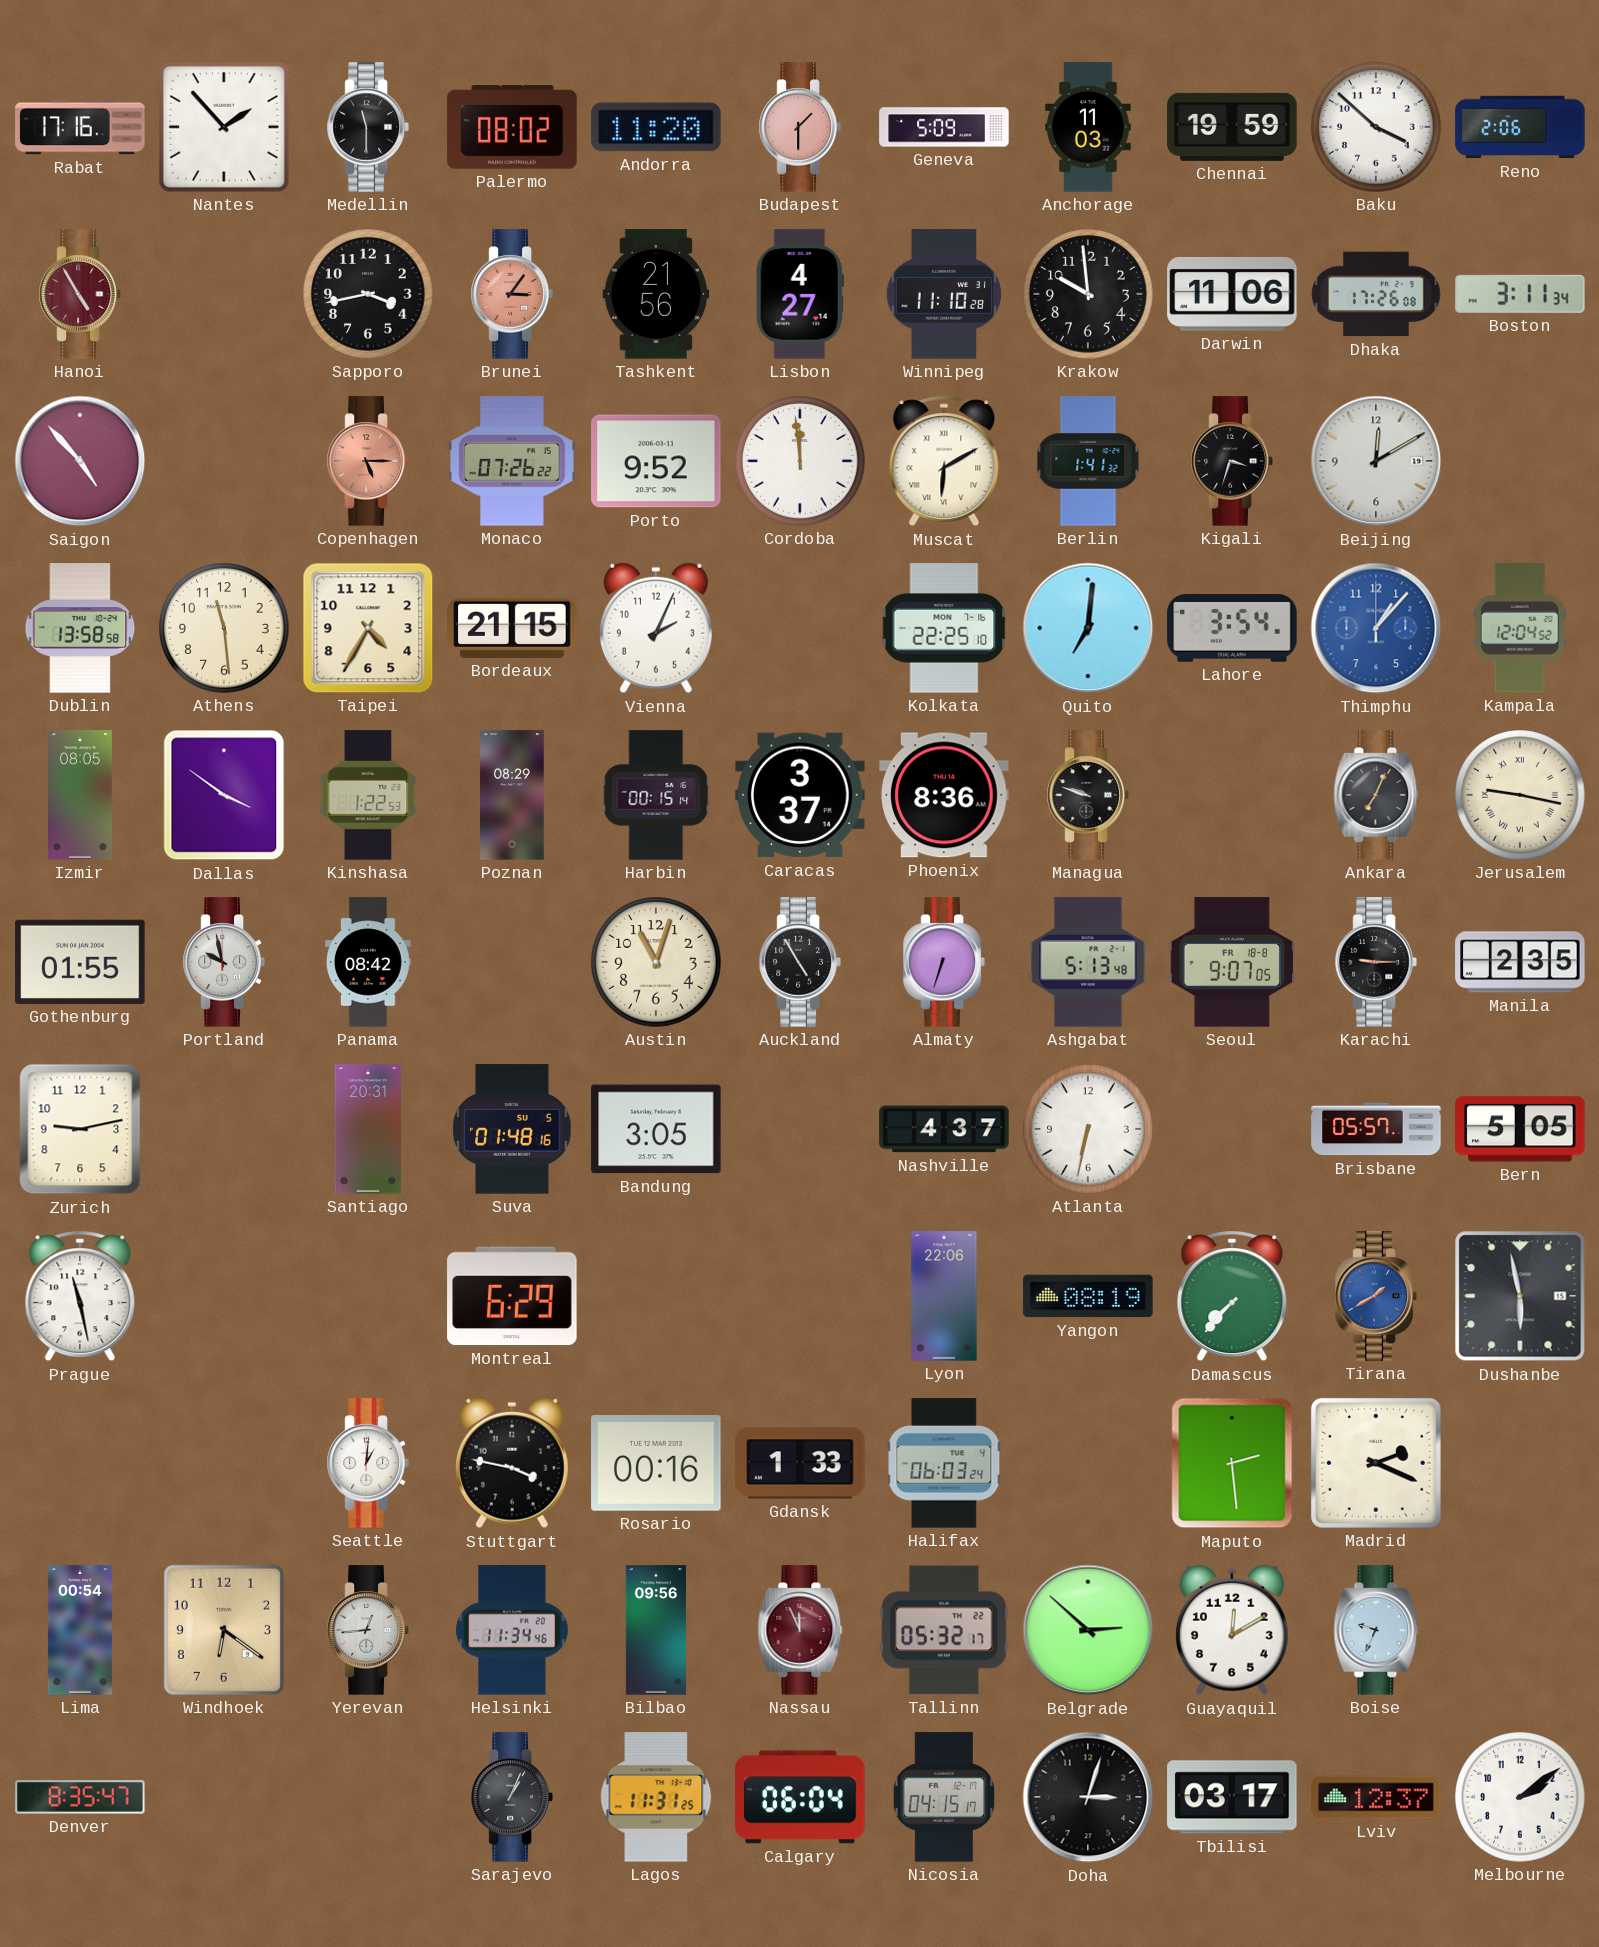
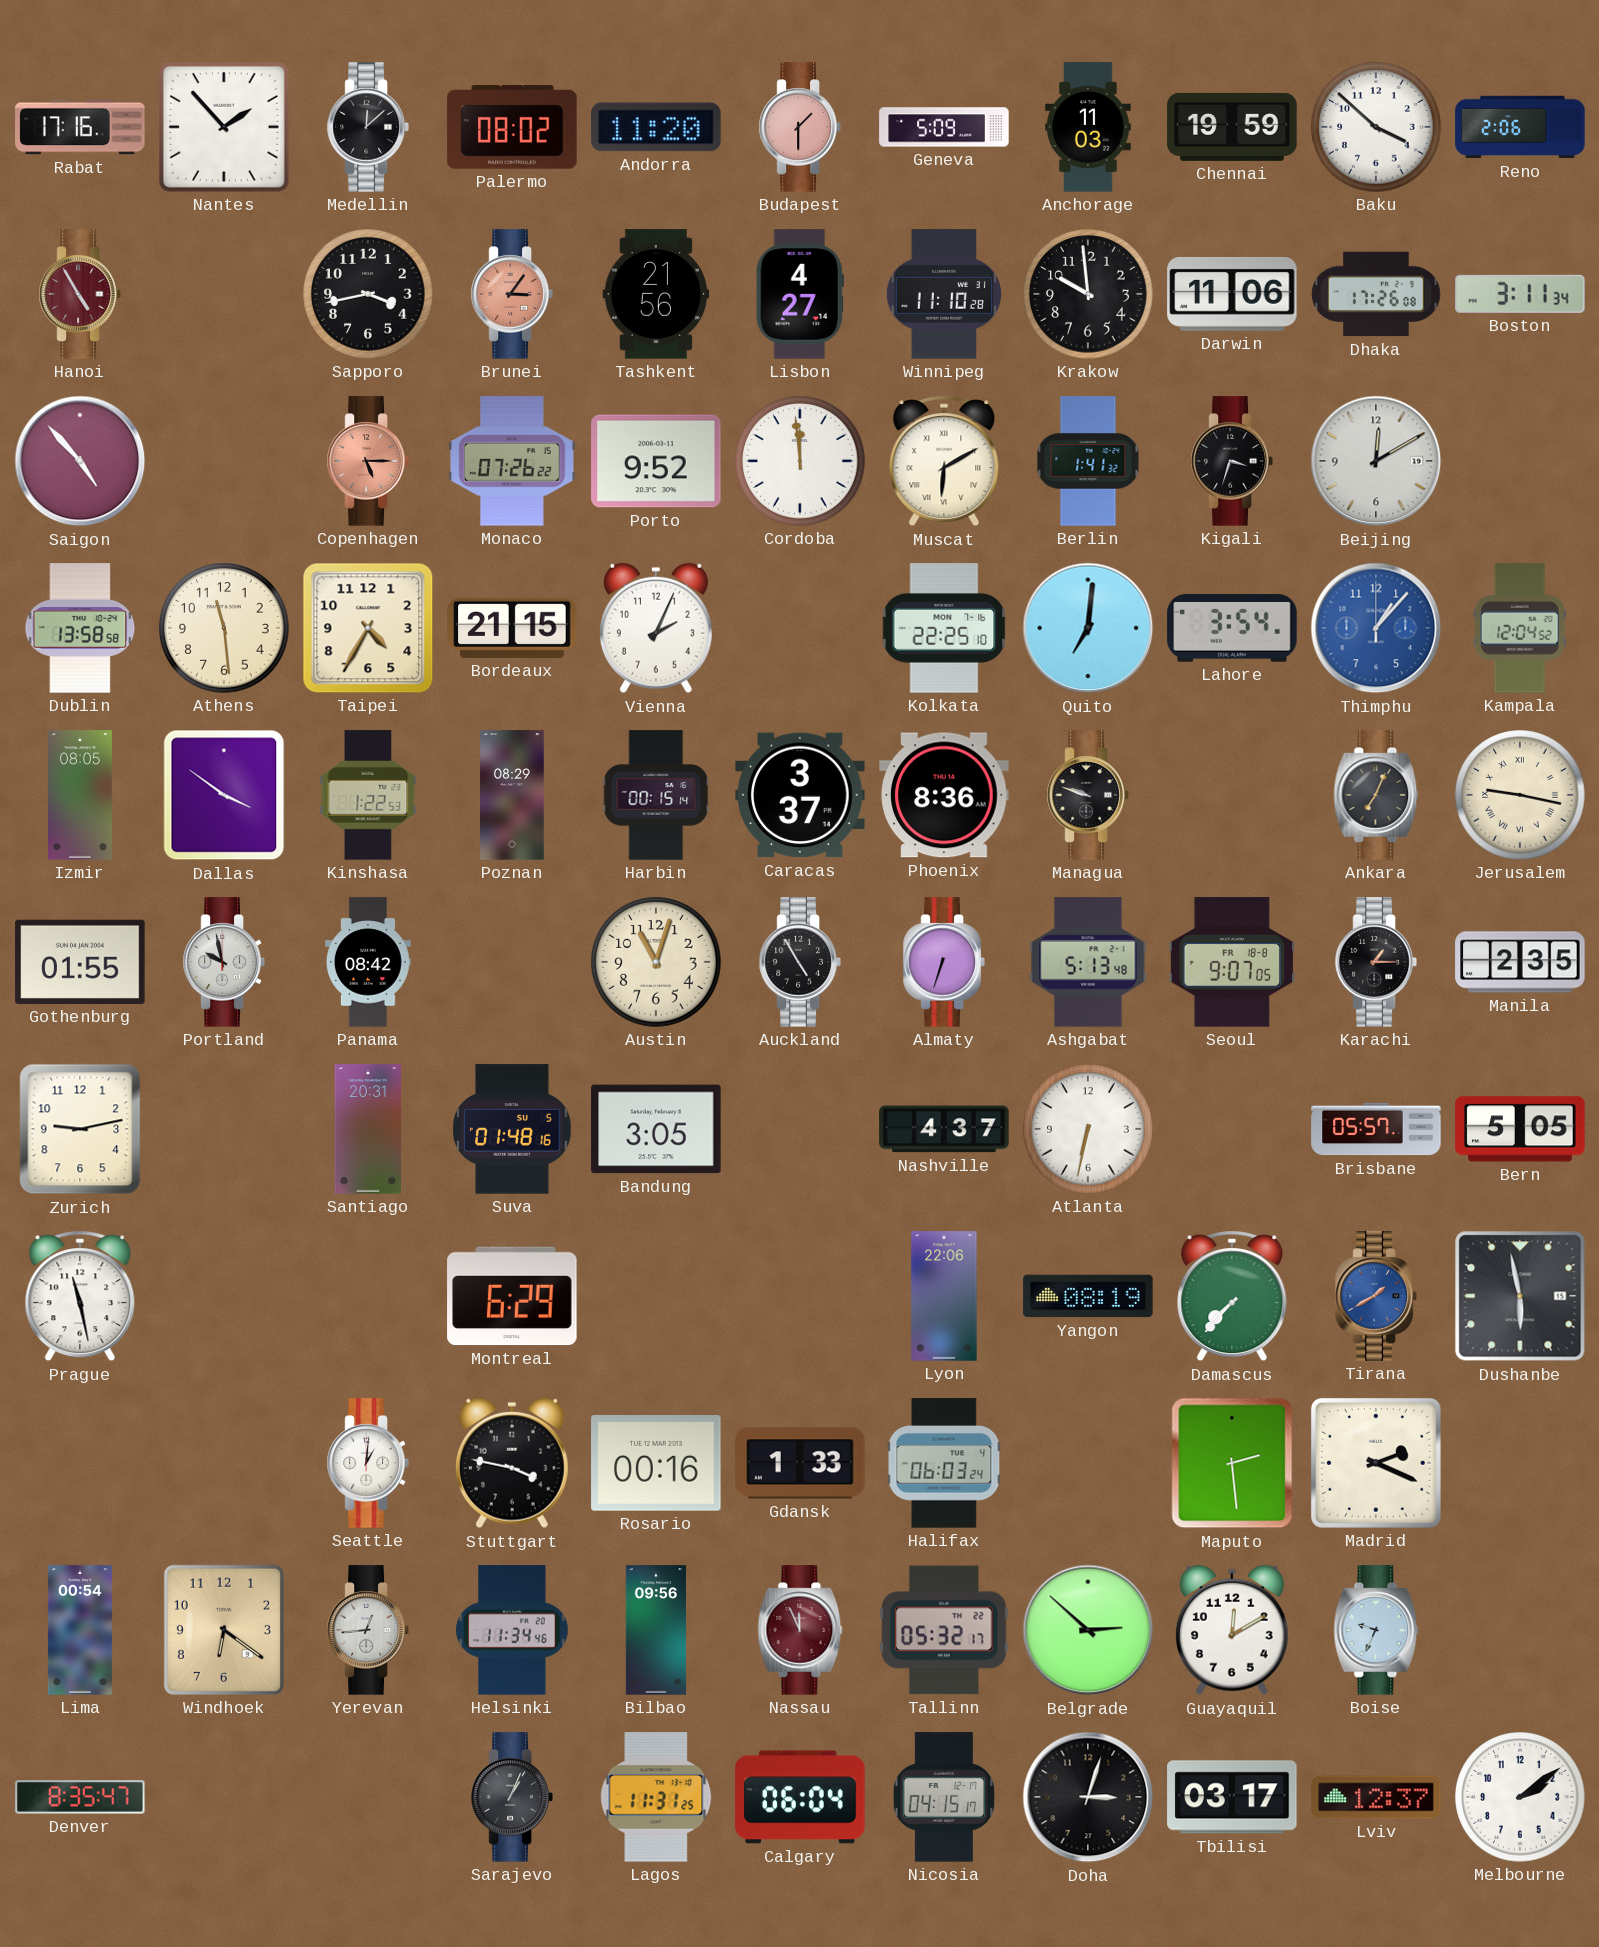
Medellin: 11:30 -> 12:08
Karachi: 9:15 -> 1:15
